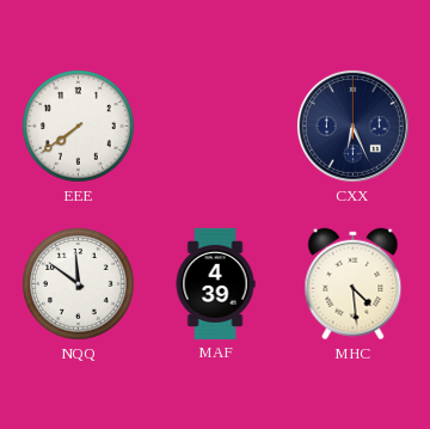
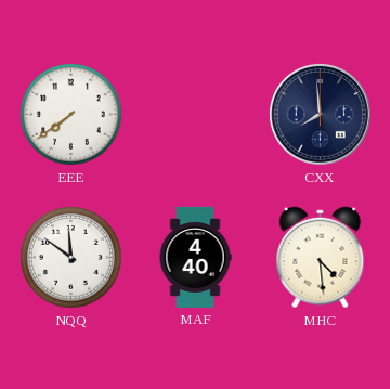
CXX: 6:26 -> 7:59
MAF: 4:39 -> 4:40
